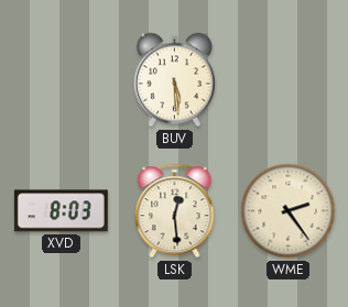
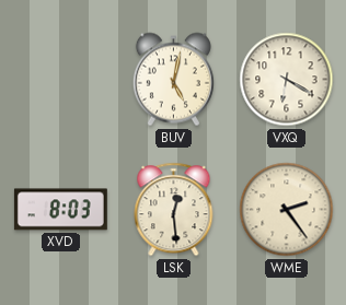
BUV: 5:29 -> 5:02
VXQ: none -> 6:20
